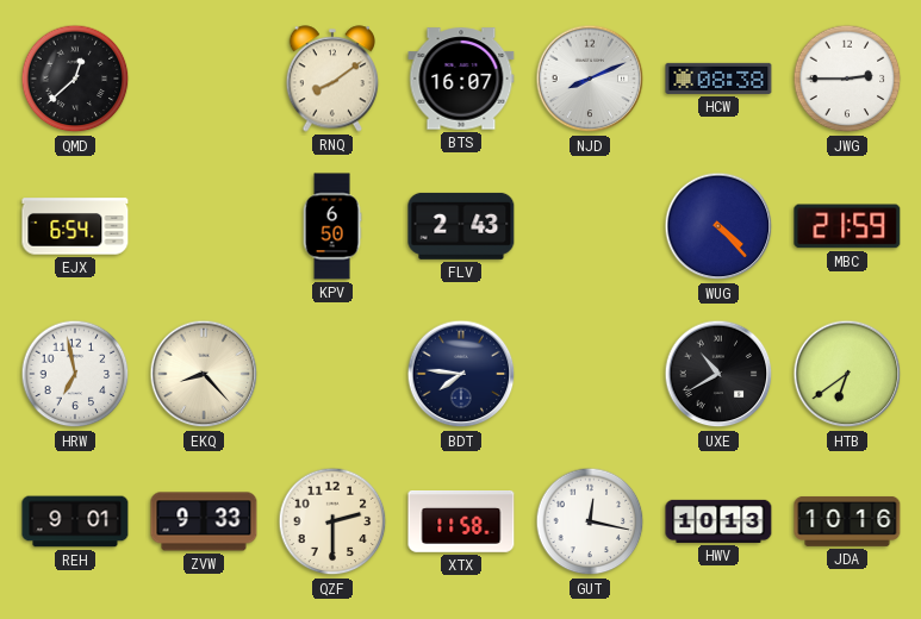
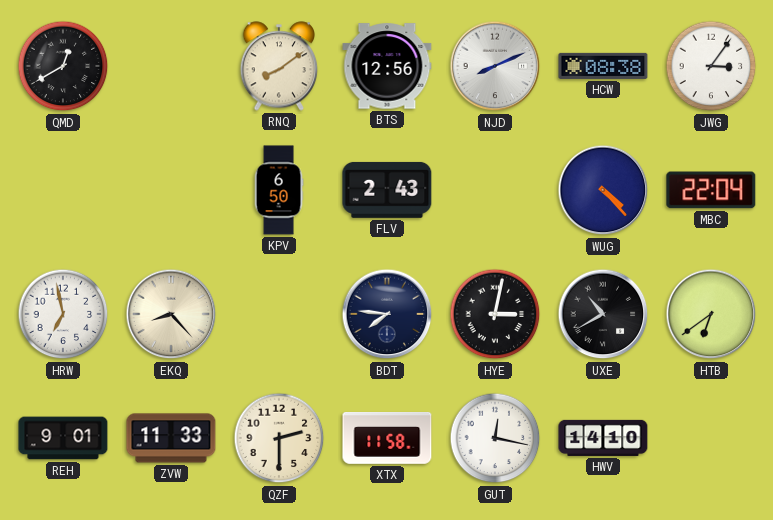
QMD: 12:38 -> 12:40
BTS: 16:07 -> 12:56
JWG: 2:45 -> 3:06
EJX: 6:54 -> none
MBC: 21:59 -> 22:04
HYE: none -> 3:02
ZVW: 9:33 -> 11:33
HWV: 10:13 -> 14:10
JDA: 10:16 -> none
